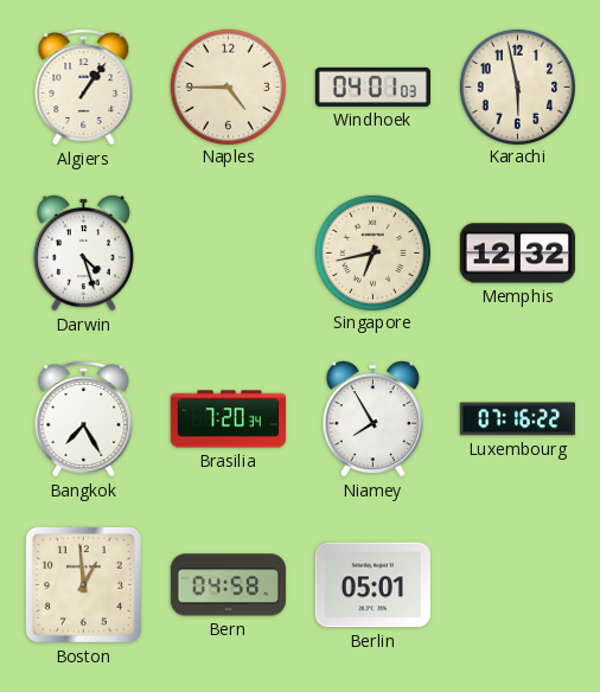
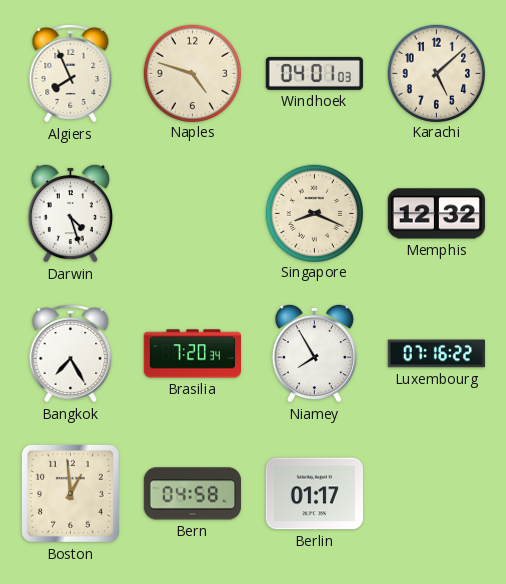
Algiers: 1:06 -> 7:56
Naples: 4:45 -> 4:48
Karachi: 5:58 -> 5:08
Singapore: 6:43 -> 8:19
Berlin: 05:01 -> 01:17
